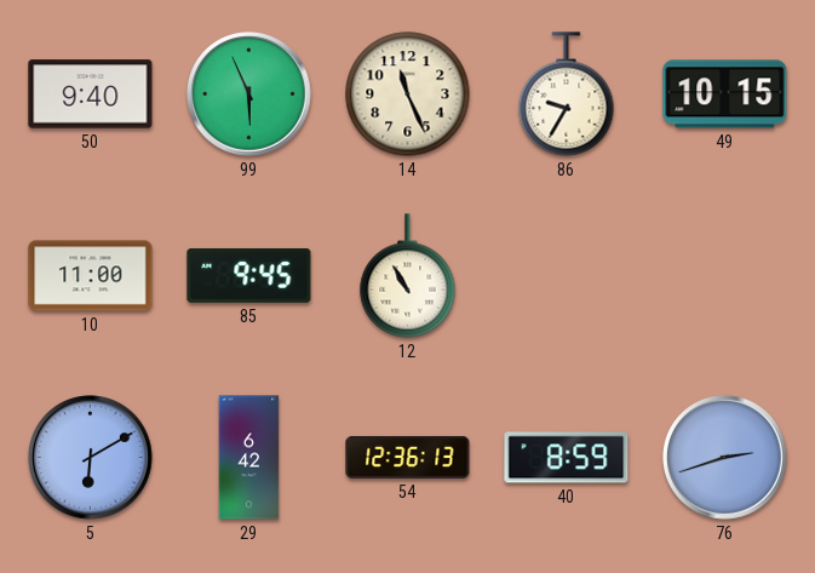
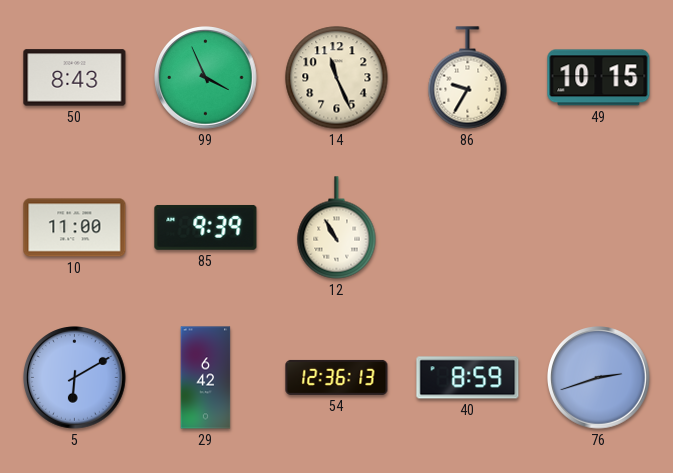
50: 9:40 -> 8:43
99: 5:56 -> 3:56
85: 9:45 -> 9:39
